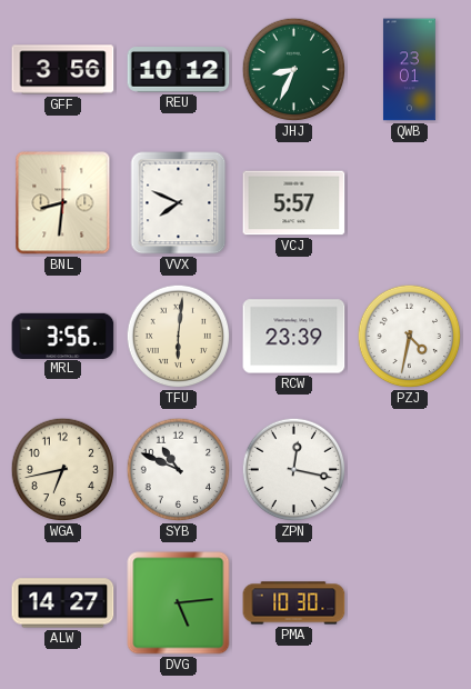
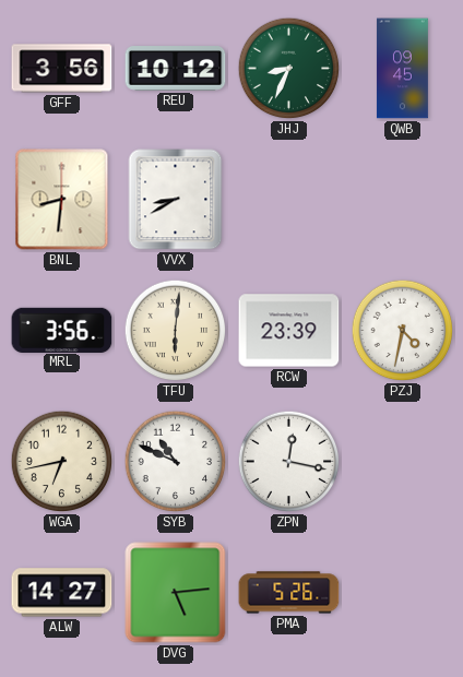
QWB: 23:01 -> 09:45
VVX: 7:49 -> 8:40
VCJ: 5:57 -> none
PMA: 10:30 -> 5:26
